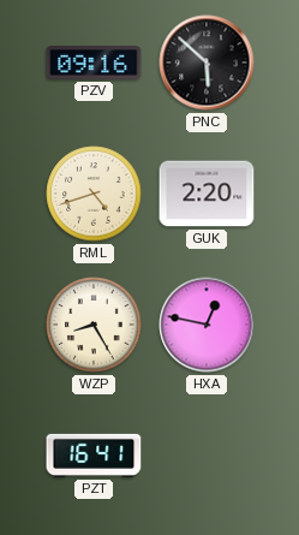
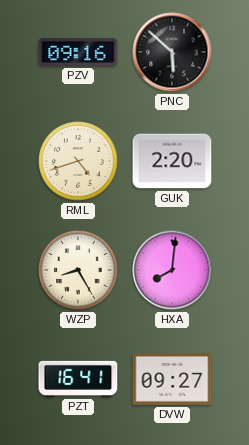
HXA: 12:47 -> 8:01
DVW: none -> 09:27
